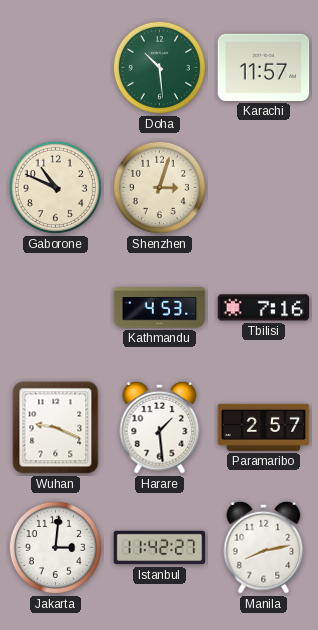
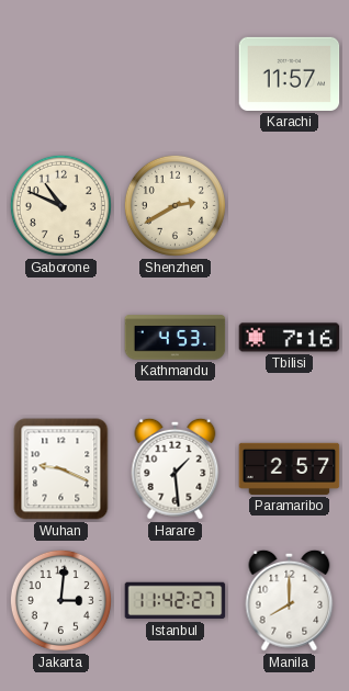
Doha: 10:29 -> none
Shenzhen: 3:03 -> 2:40
Manila: 8:13 -> 8:00
